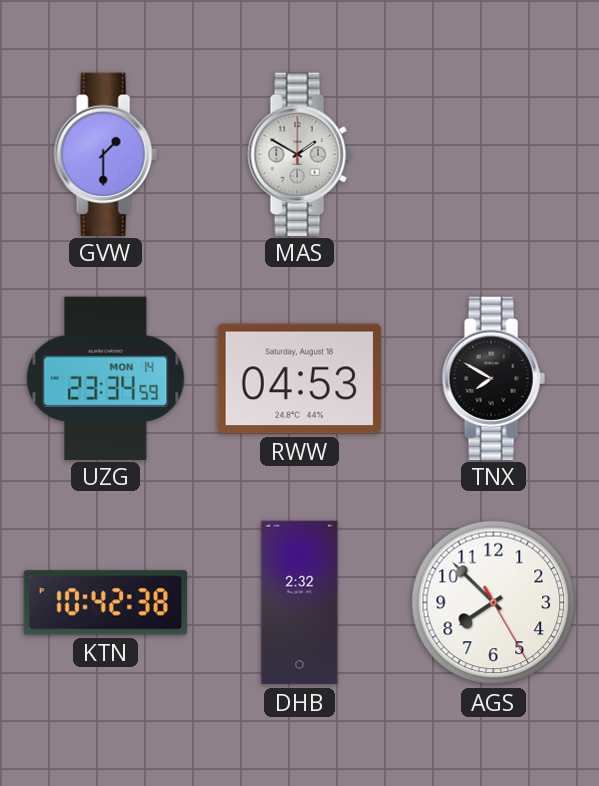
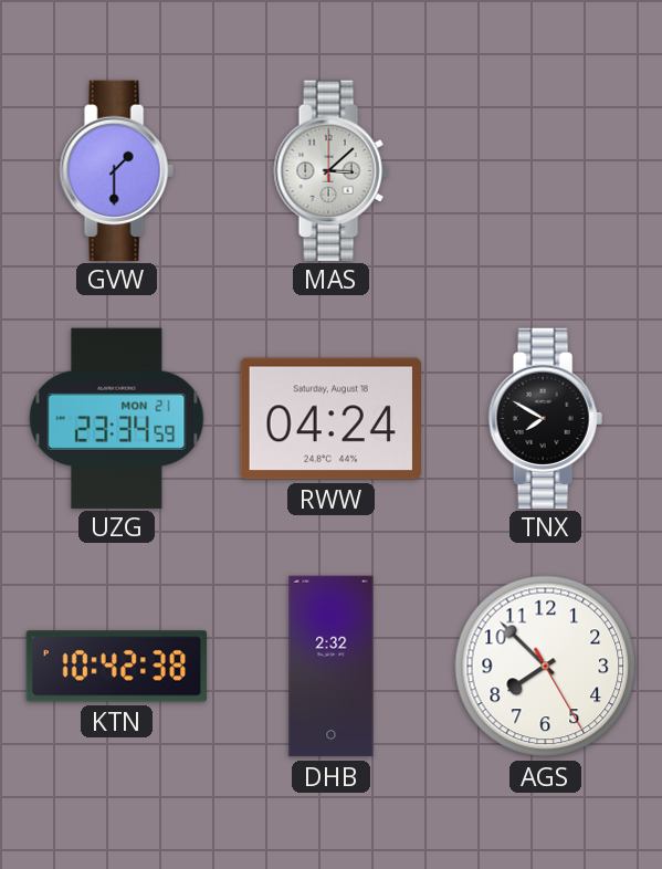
MAS: 1:50 -> 3:08
UZG date: MON 14 -> MON 21
RWW: 04:53 -> 04:24
